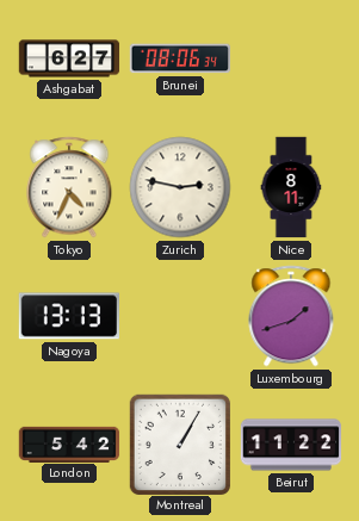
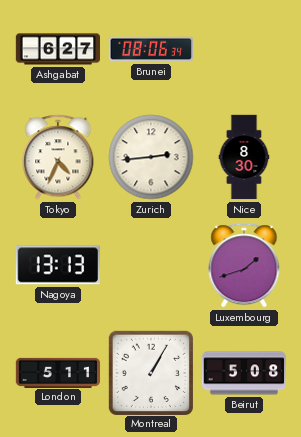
Zurich: 2:47 -> 2:44
Nice: 8:11 -> 8:30
London: 5:42 -> 5:11
Beirut: 11:22 -> 5:08
